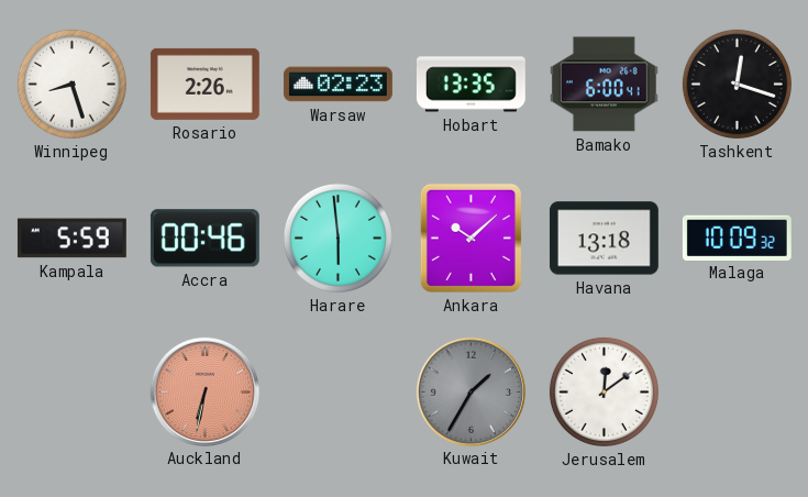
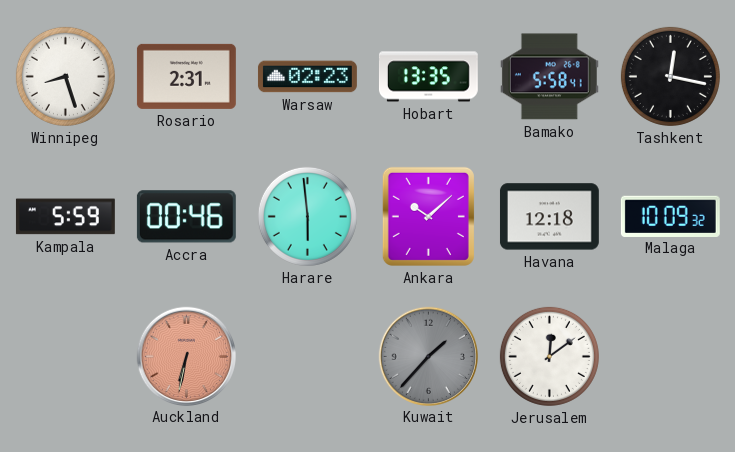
Rosario: 2:26 -> 2:31
Bamako: 6:00 -> 5:58
Tashkent: 12:18 -> 12:17
Havana: 13:18 -> 12:18
Kuwait: 1:35 -> 1:37
